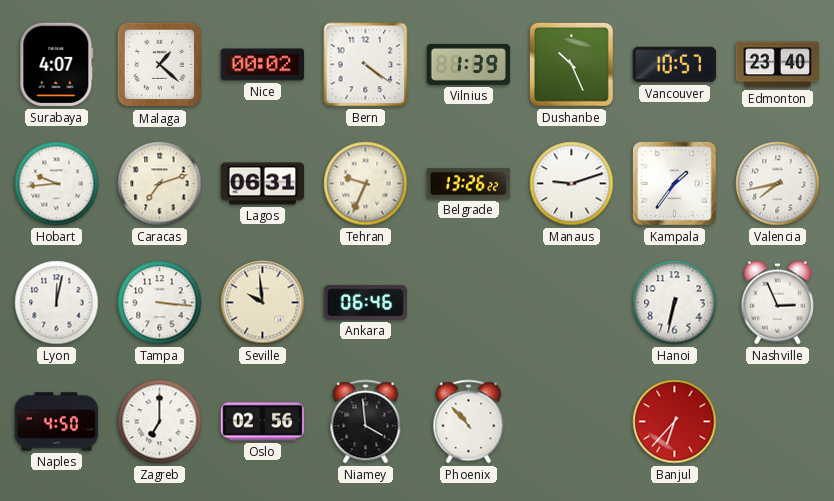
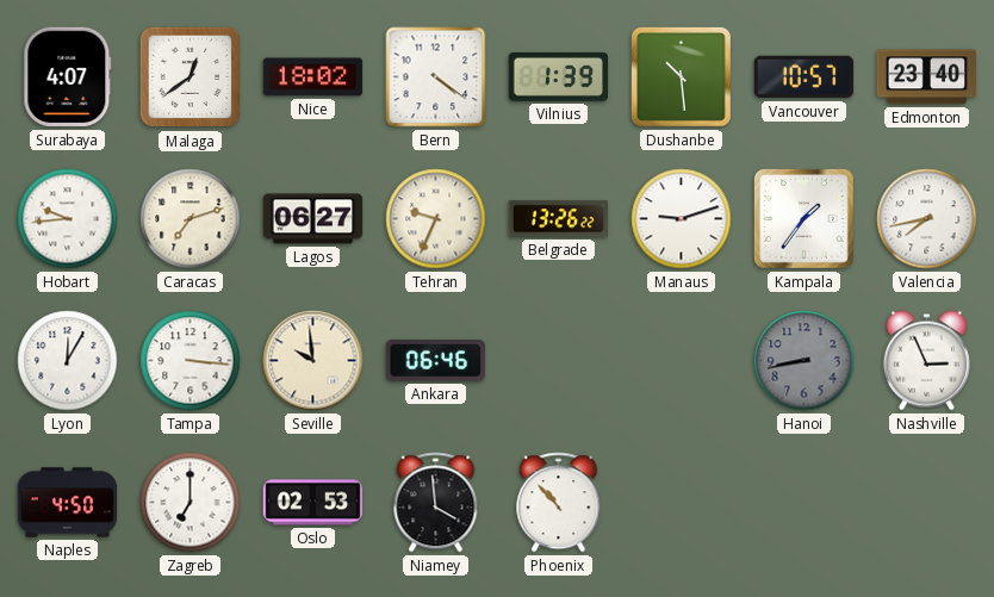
Malaga: 1:22 -> 12:39
Nice: 00:02 -> 18:02
Dushanbe: 10:26 -> 10:29
Lagos: 06:31 -> 06:27
Lyon: 12:02 -> 12:05
Hanoi: 6:32 -> 8:43
Hanoi dial: white -> grey
Oslo: 02:56 -> 02:53
Banjul: 6:37 -> none
